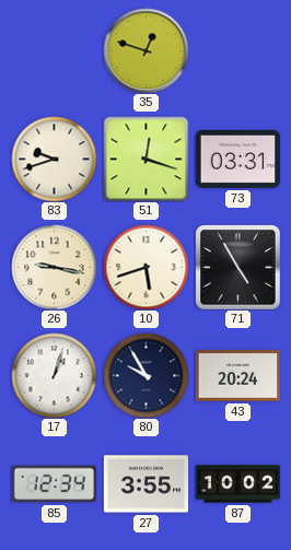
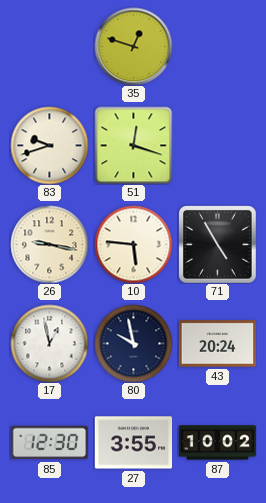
73: 03:31 -> none
10: 5:42 -> 5:46
17: 1:03 -> 12:58
80: 9:55 -> 9:58
85: 12:34 -> 12:30
